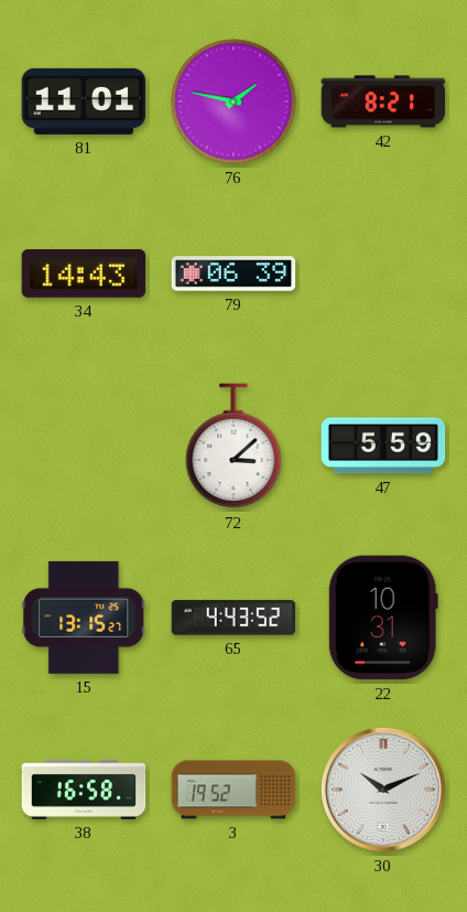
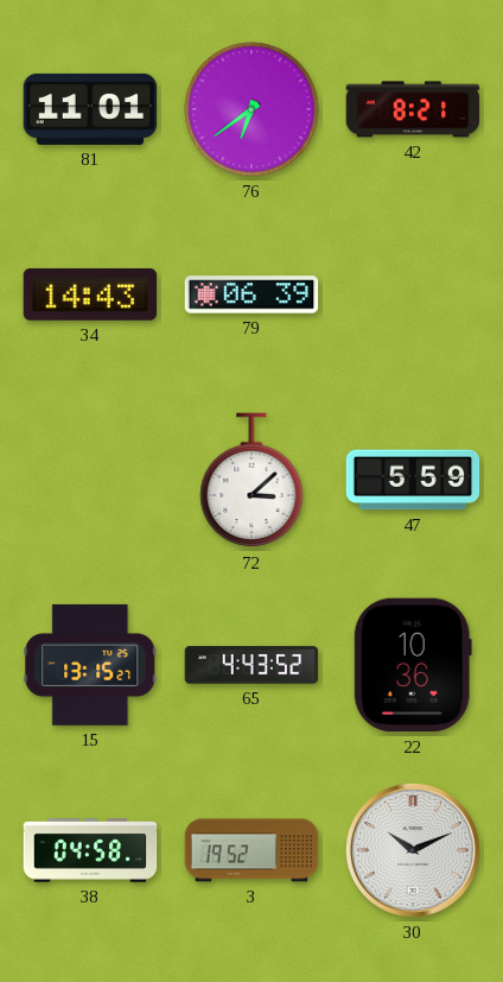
76: 1:47 -> 6:39
22: 10:31 -> 10:36
38: 16:58 -> 04:58
